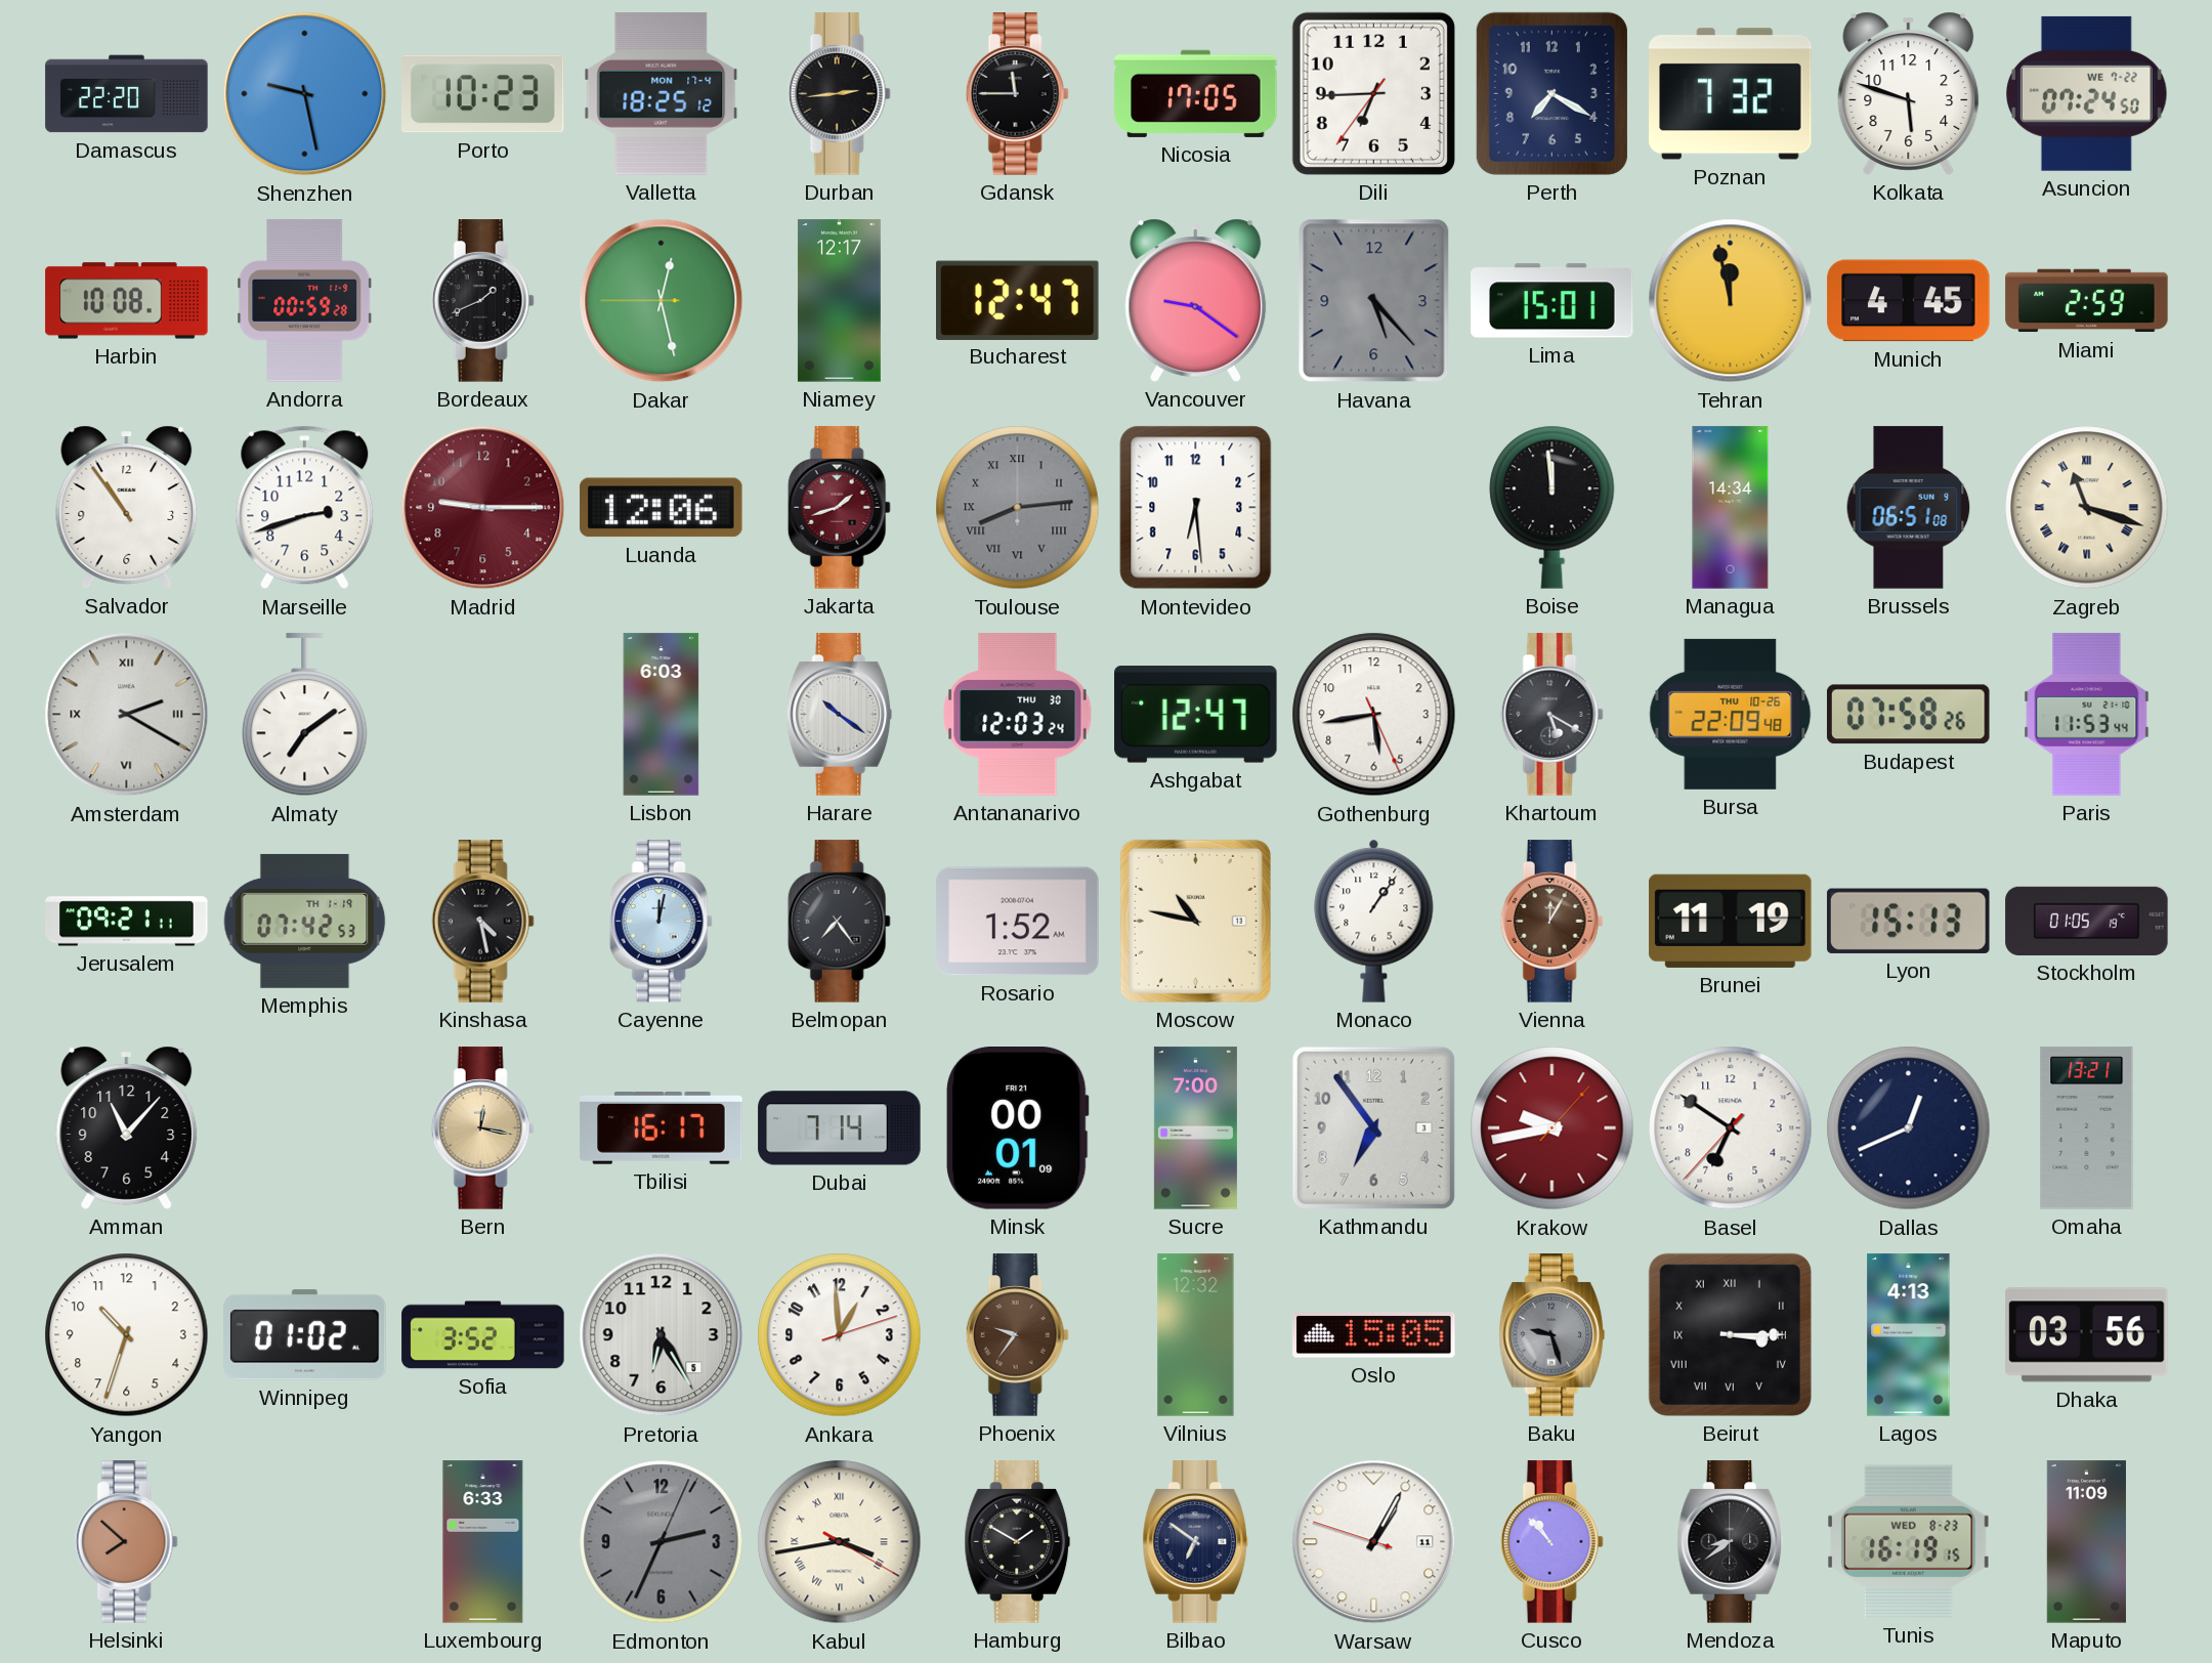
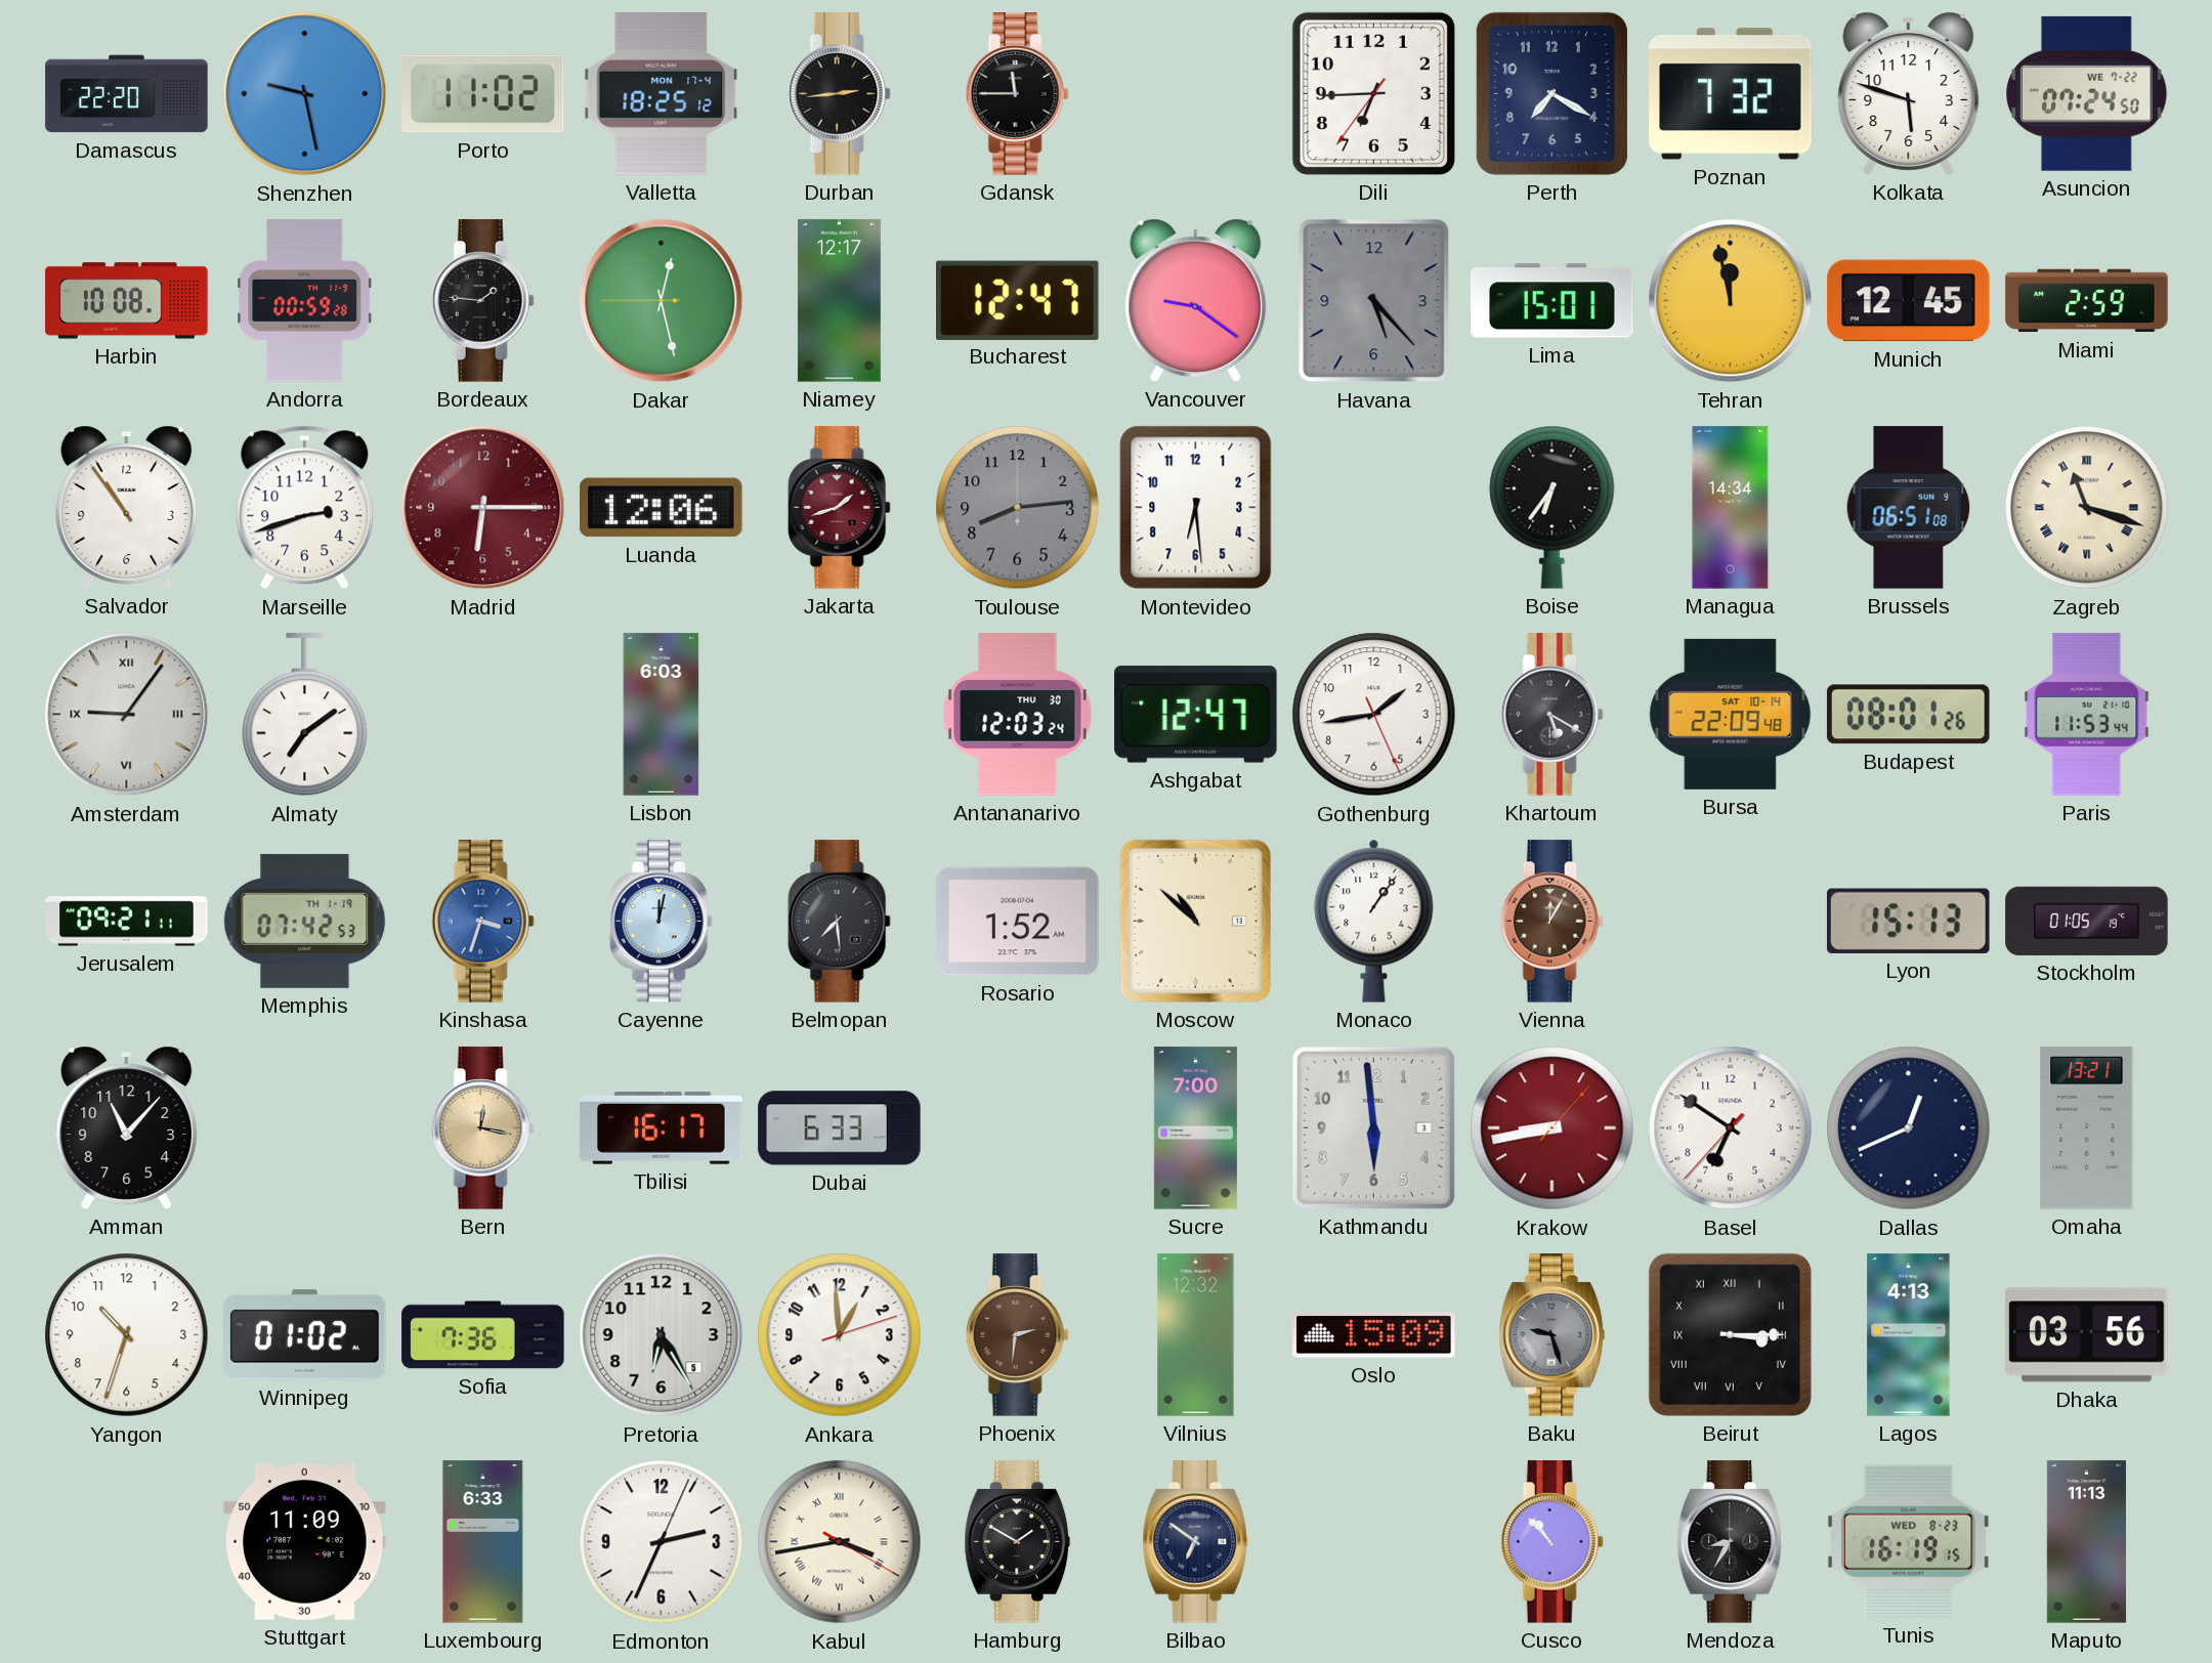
Porto: 10:23 -> 11:02
Nicosia: 17:05 -> none
Bordeaux: 1:41 -> 1:46
Munich: 4:45 -> 12:45
Madrid: 9:15 -> 6:15
Toulouse numerals: Roman -> Arabic
Boise: 11:59 -> 6:36
Amsterdam: 2:20 -> 9:06
Harare: 10:21 -> none
Gothenburg: 5:43 -> 1:43
Bursa date: THU 10-26 -> SAT 10-14
Budapest: 07:58 -> 08:01
Kinshasa: 4:28 -> 3:33
Kinshasa dial: black -> blue
Belmopan: 7:24 -> 7:29
Moscow: 10:47 -> 10:52
Brunei: 11:19 -> none
Dubai: 7:14 -> 6:33
Minsk: 00:01 -> none
Kathmandu: 6:54 -> 5:59
Krakow: 9:43 -> 8:43
Sofia: 3:52 -> 7:36
Phoenix: 9:36 -> 2:31
Oslo: 15:05 -> 15:09
Helsinki: 7:52 -> none
Stuttgart: none -> 11:09
Edmonton dial: grey -> white
Warsaw: 1:04 -> none
Mendoza: 8:39 -> 8:35
Maputo: 11:09 -> 11:13
